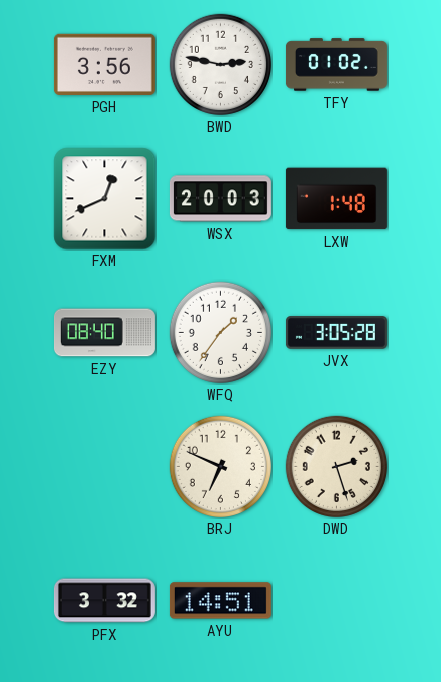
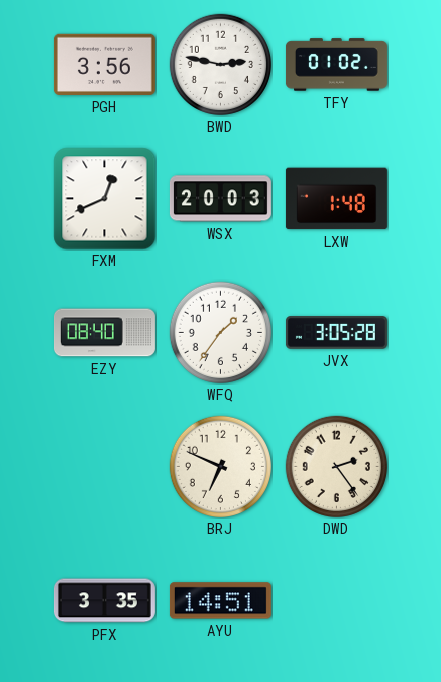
DWD: 2:27 -> 2:24
PFX: 3:32 -> 3:35
